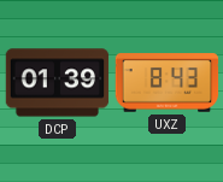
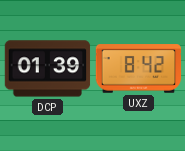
UXZ: 8:43 -> 8:42
